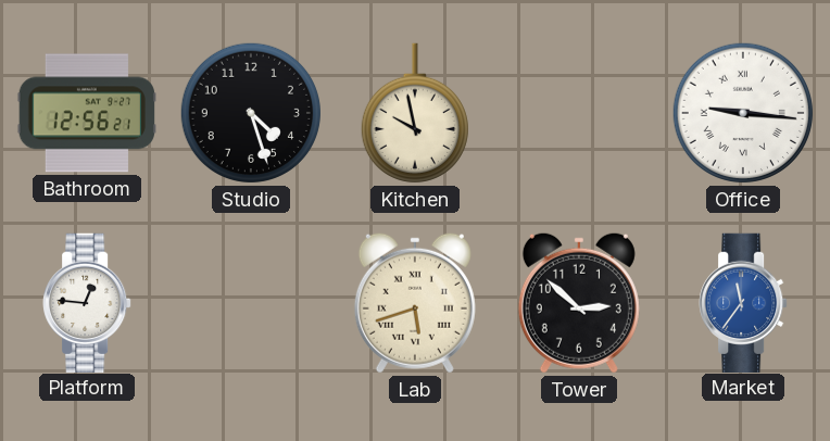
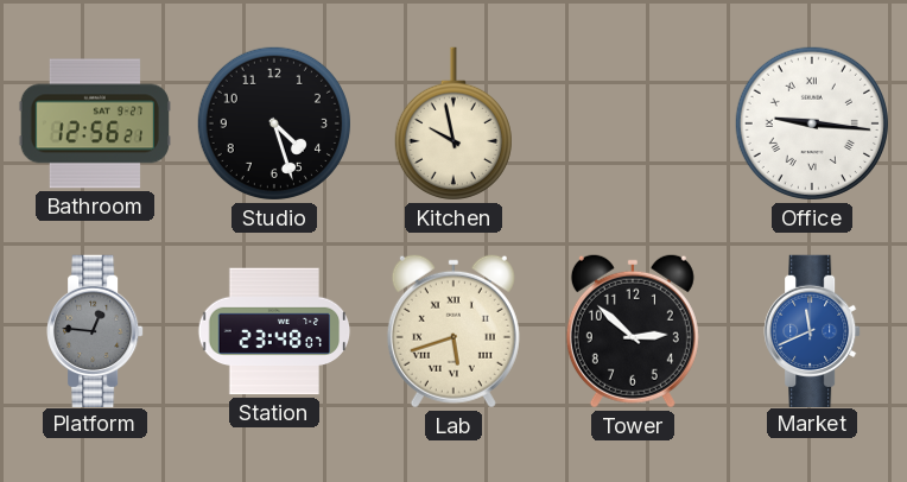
Platform dial: white -> grey
Station: none -> 23:48
Market: 11:36 -> 11:41
